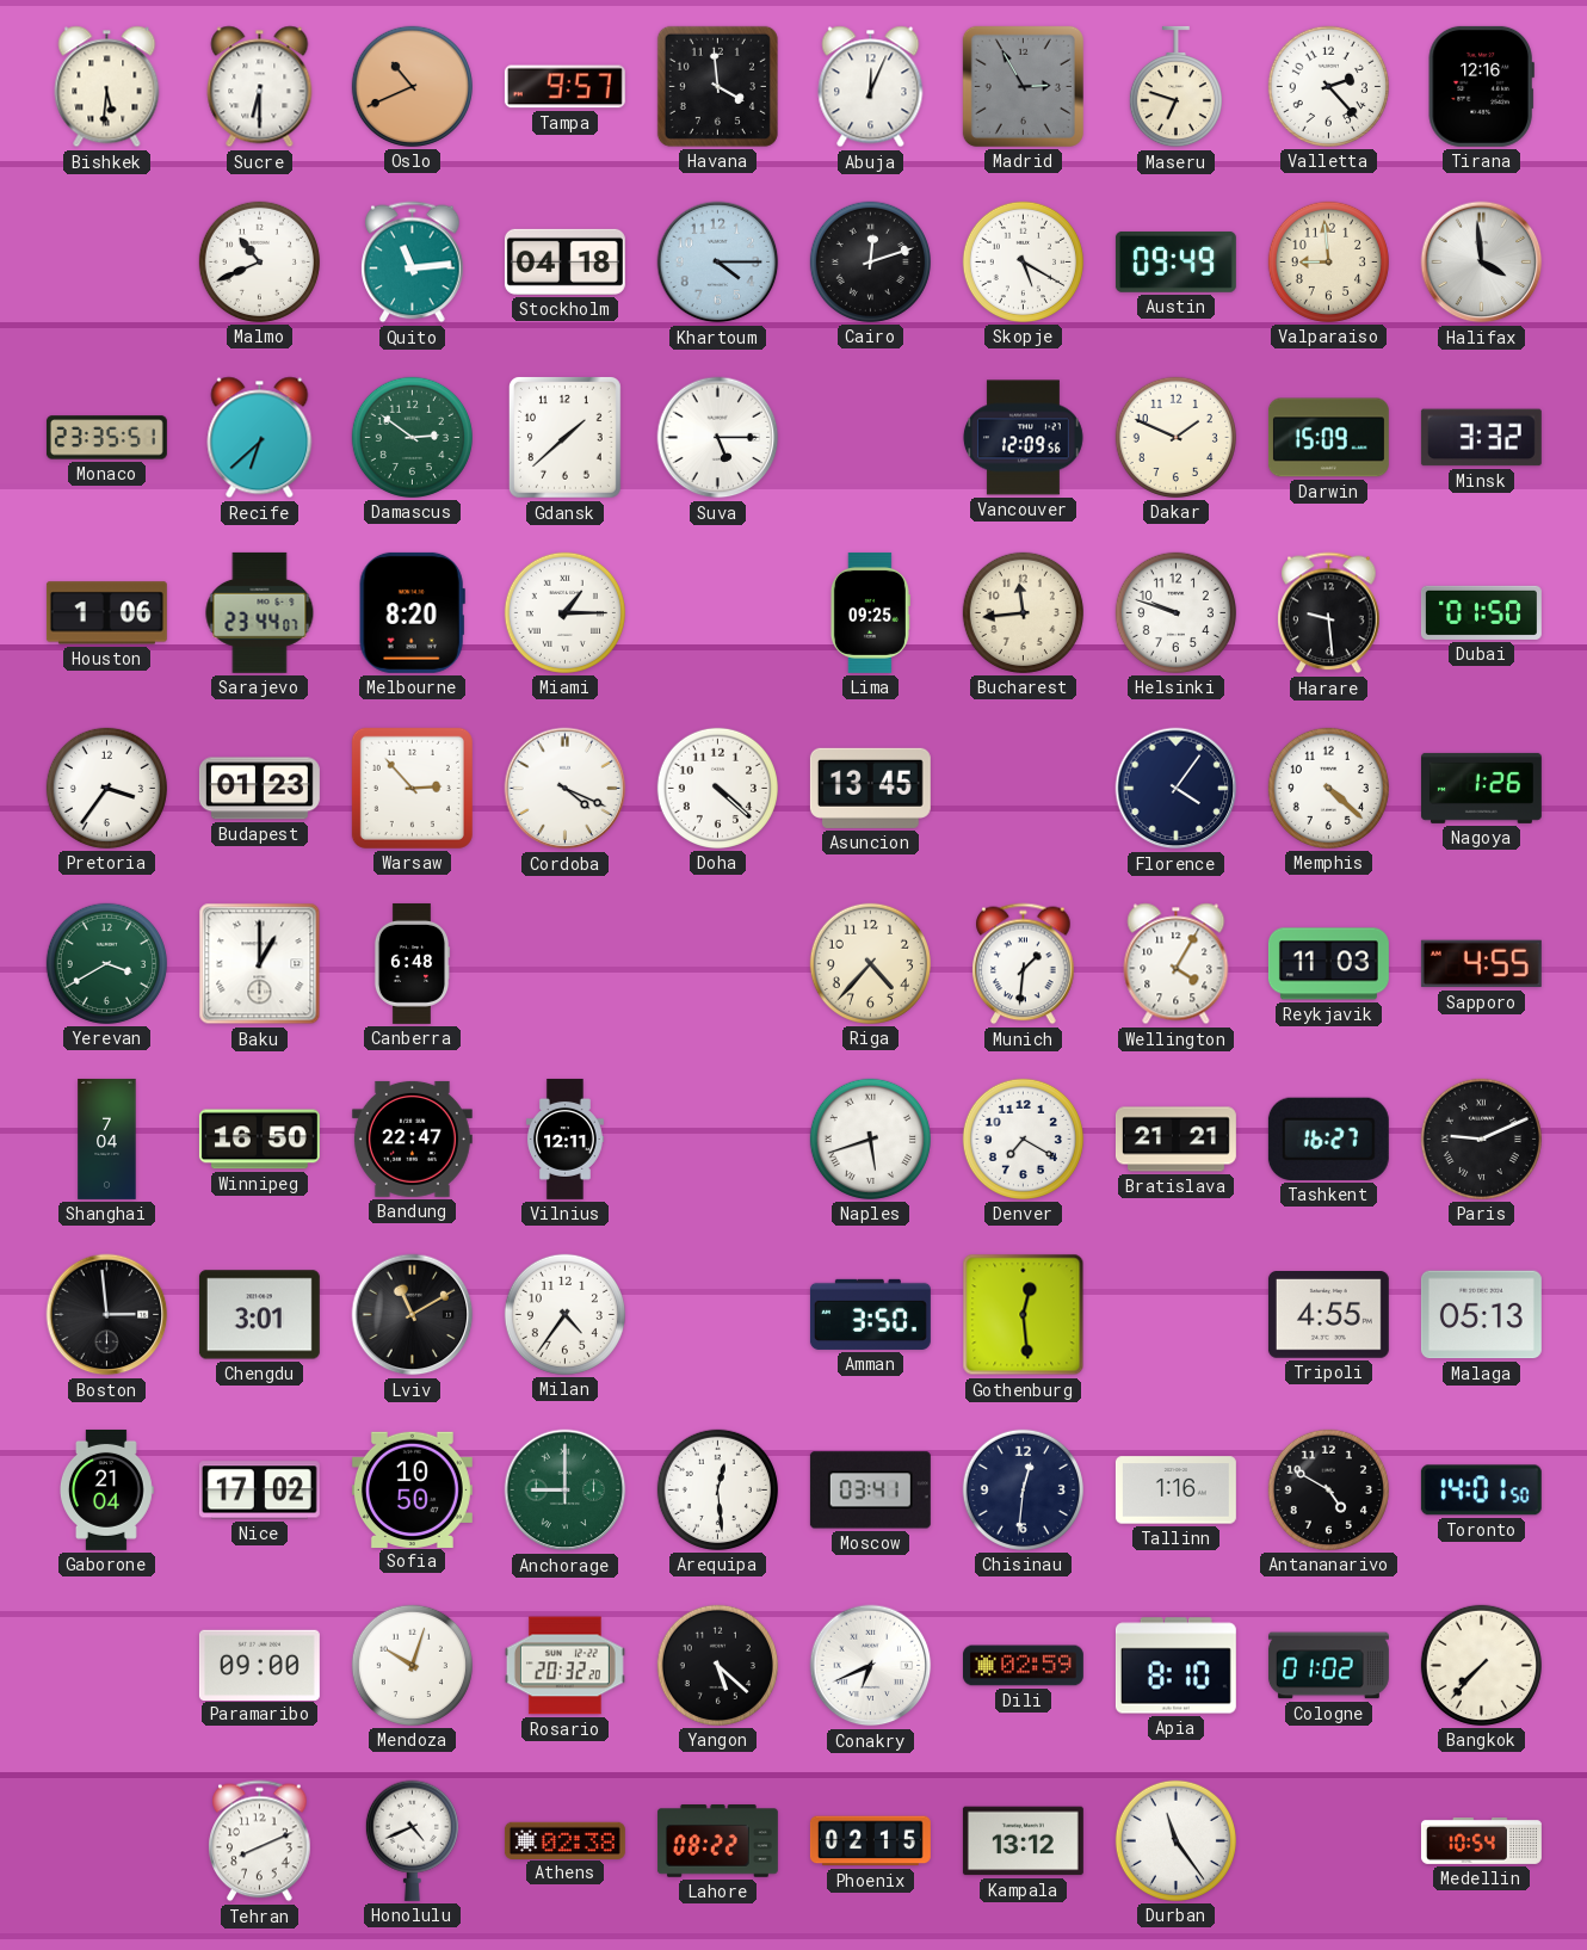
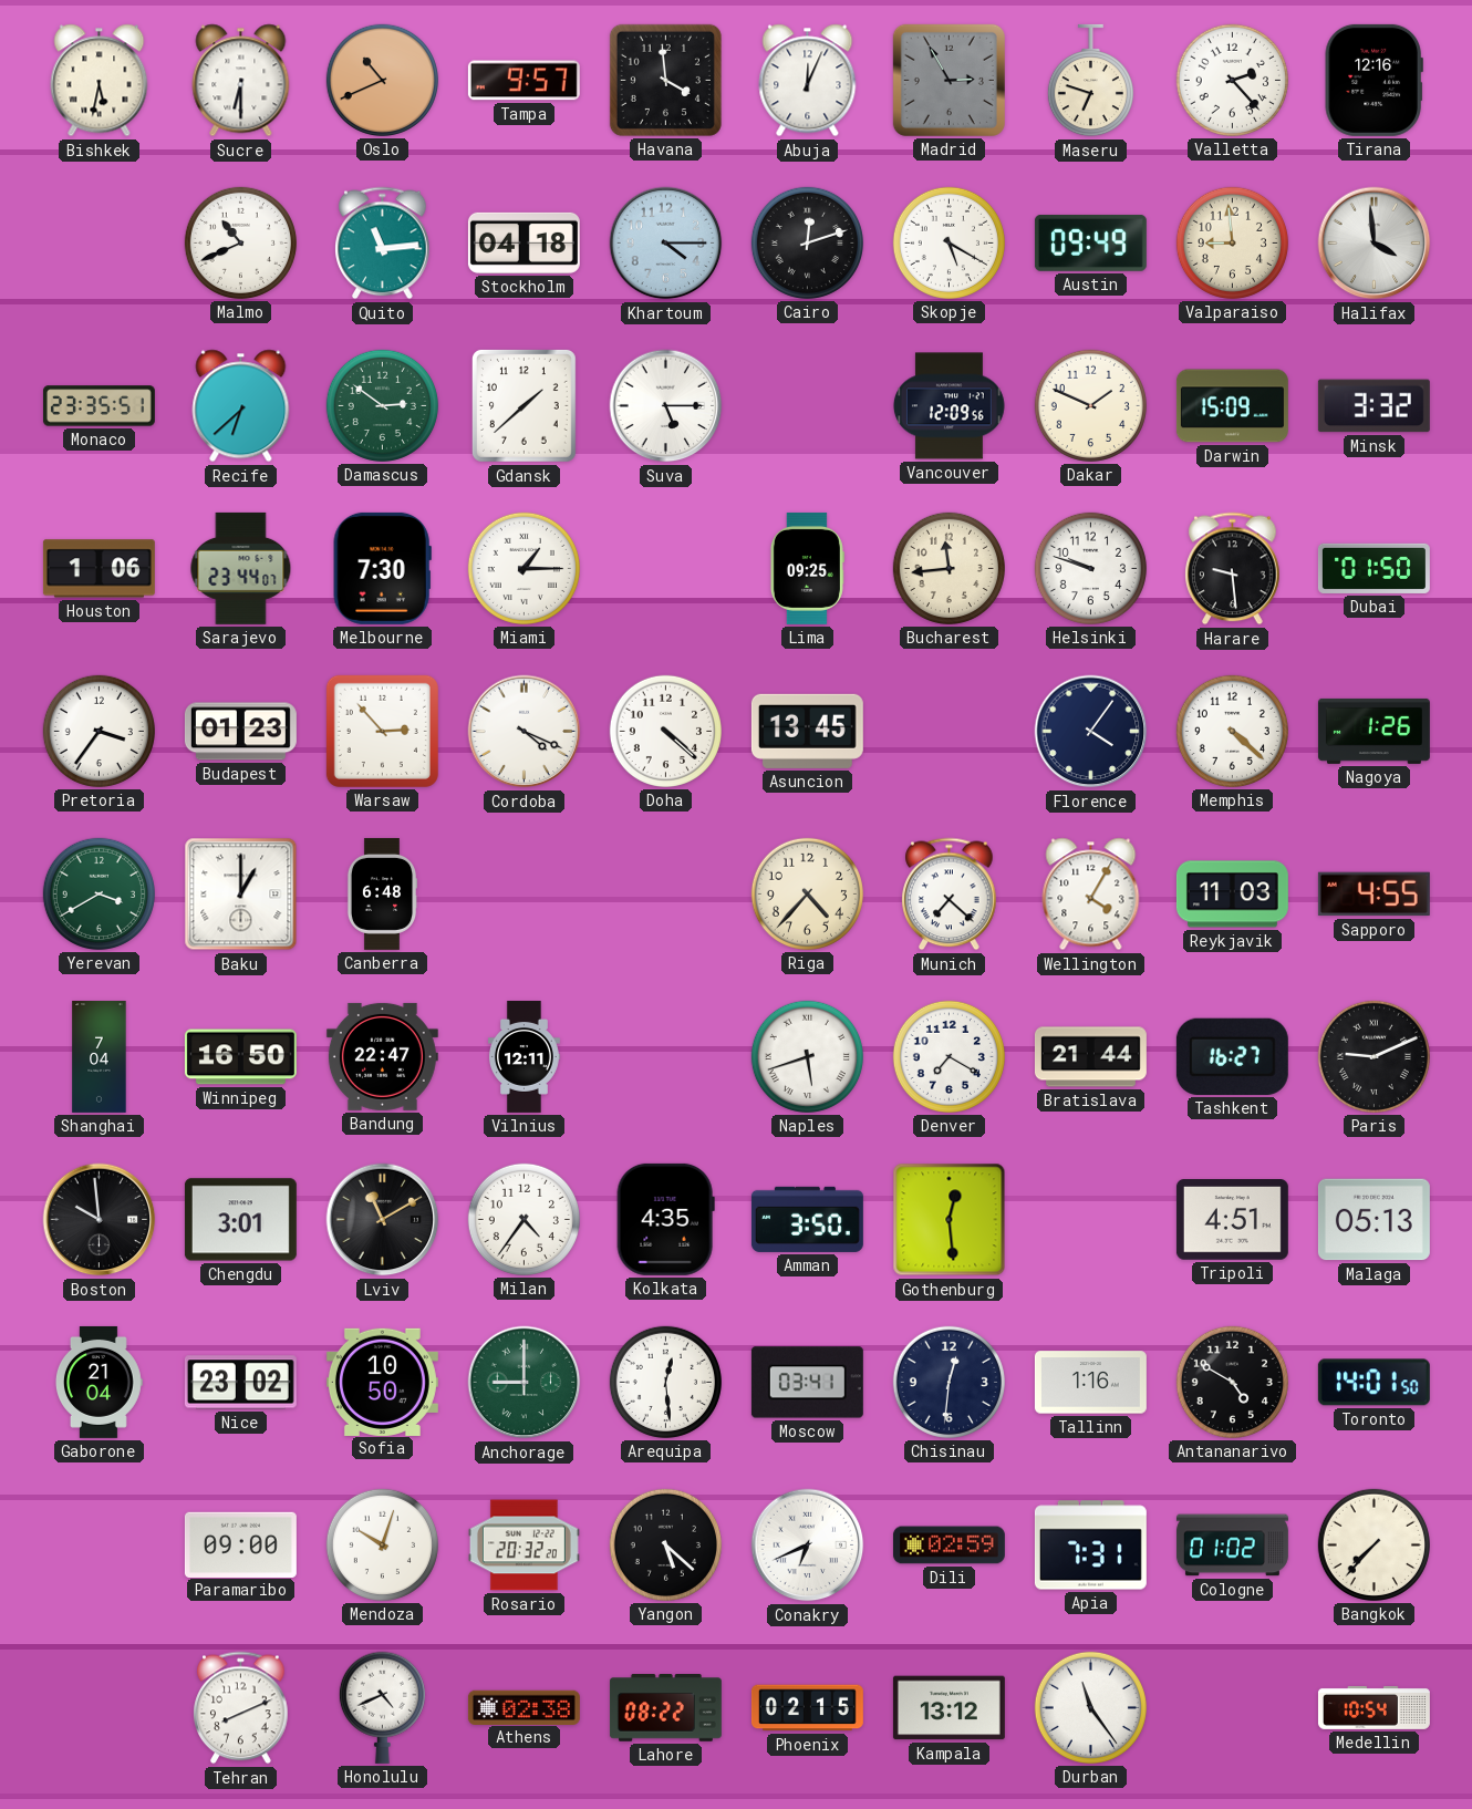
Bishkek: 5:31 -> 5:32
Melbourne: 8:20 -> 7:30
Munich: 1:31 -> 7:22
Bratislava: 21:21 -> 21:44
Boston: 2:59 -> 9:59
Kolkata: none -> 4:35
Tripoli: 4:55 -> 4:51
Nice: 17:02 -> 23:02
Apia: 8:10 -> 7:31
